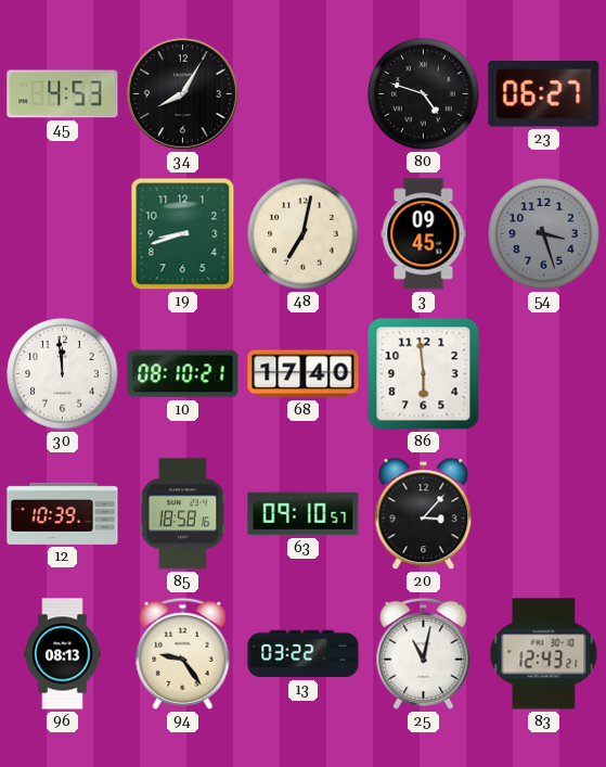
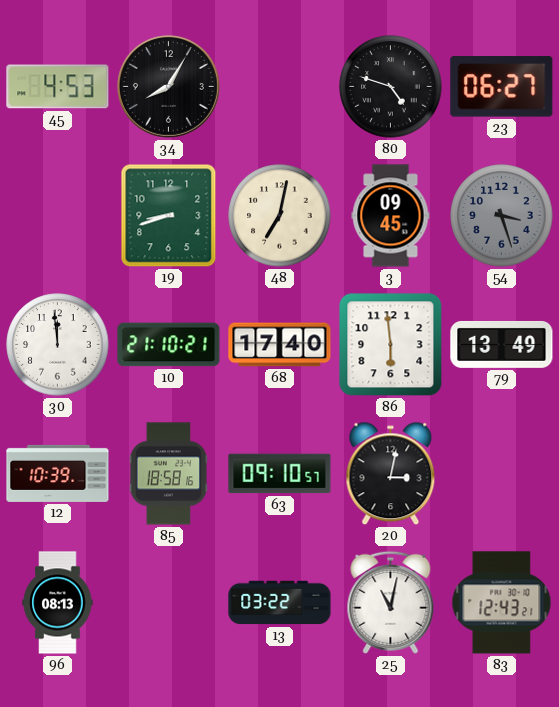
10: 08:10 -> 21:10
79: none -> 13:49
20: 3:07 -> 3:02
94: 9:24 -> none
